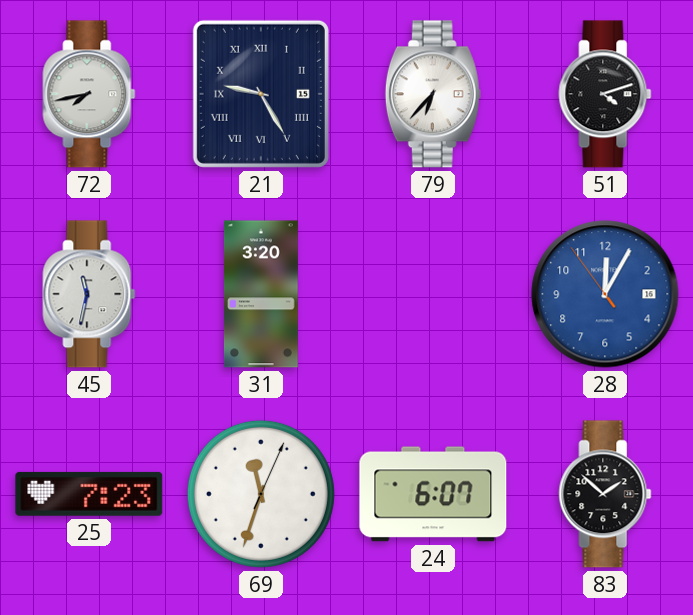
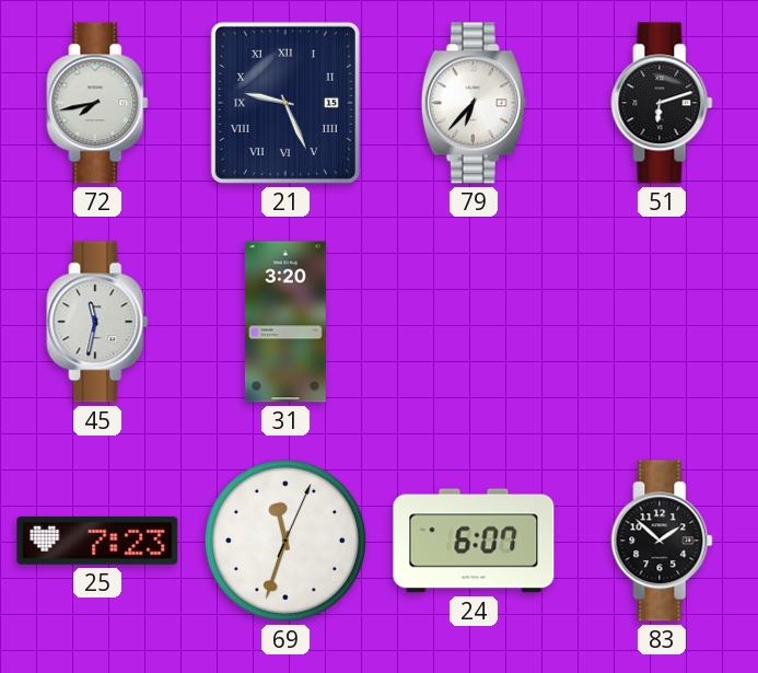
21: 9:25 -> 9:26
51: 4:12 -> 6:12
28: 12:04 -> none
